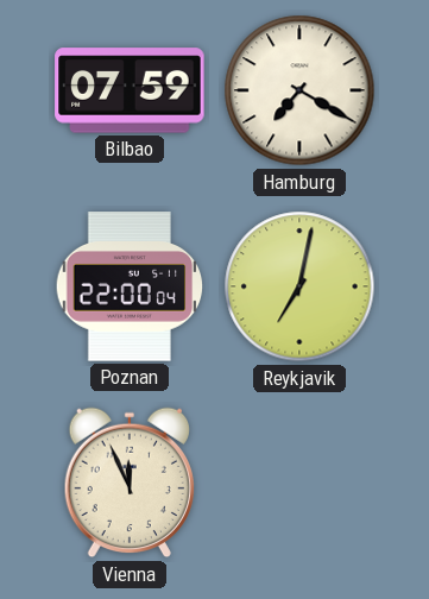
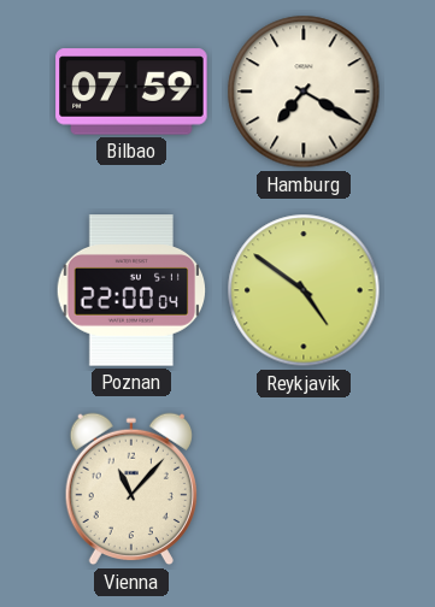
Reykjavik: 7:02 -> 4:51
Vienna: 11:56 -> 11:07
